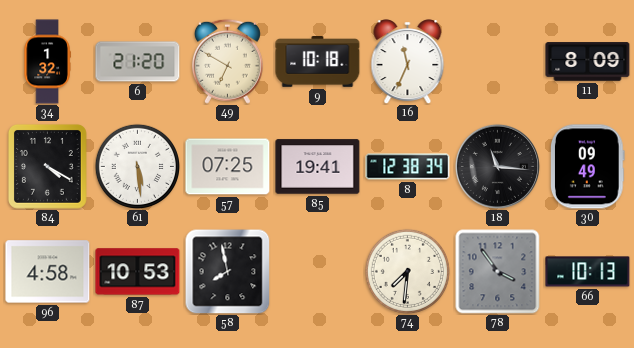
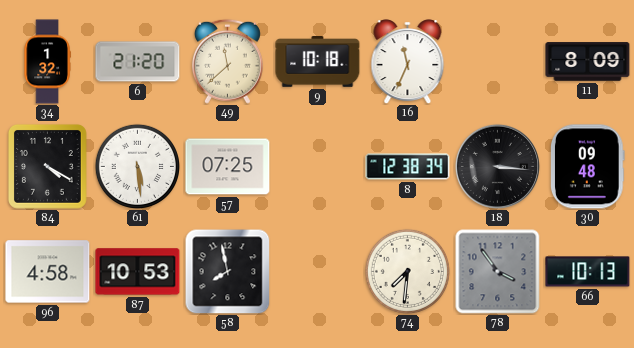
49: 6:50 -> 11:38
85: 19:41 -> none
18: 11:16 -> 3:16
30: 09:49 -> 09:48
